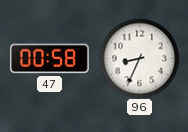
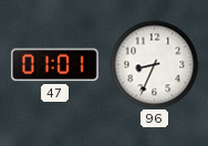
47: 00:58 -> 01:01
